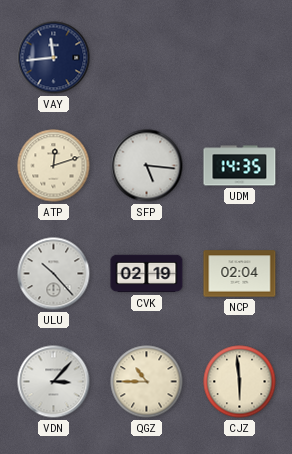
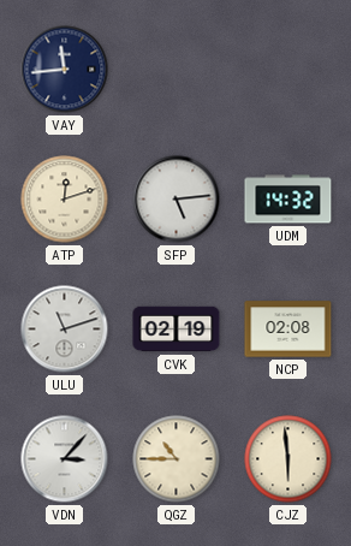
SFP: 5:16 -> 5:14
UDM: 14:35 -> 14:32
ULU: 10:23 -> 11:12
NCP: 02:04 -> 02:08
